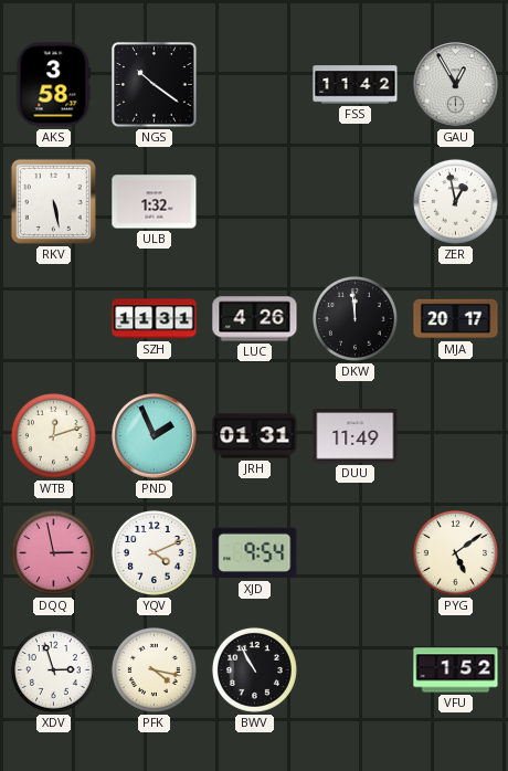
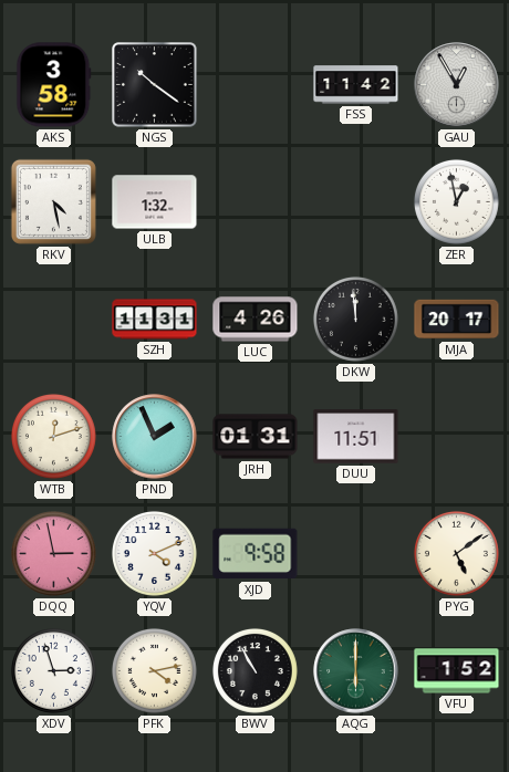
RKV: 5:28 -> 4:28
DUU: 11:49 -> 11:51
XJD: 9:54 -> 9:58
PFK: 4:17 -> 4:13
AQG: none -> 6:00
